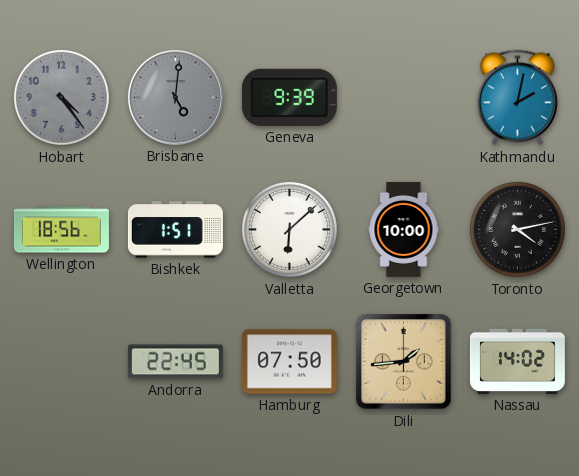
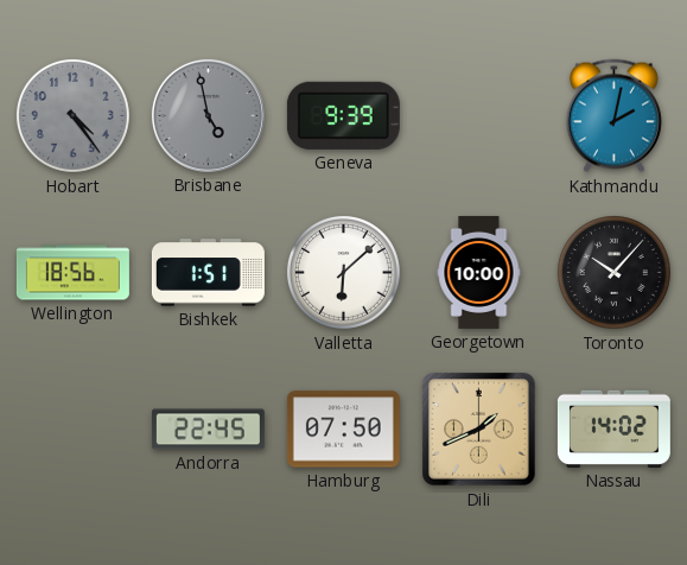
Brisbane: 5:01 -> 4:58
Toronto: 4:13 -> 10:07
Dili: 1:44 -> 1:41
